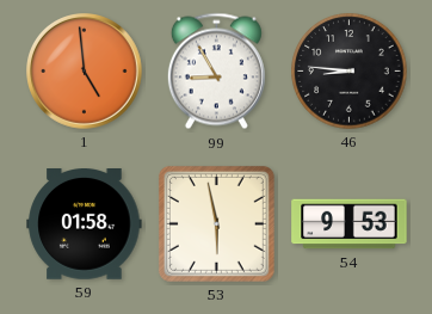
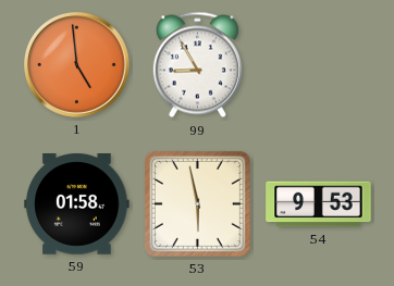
46: 8:46 -> none
